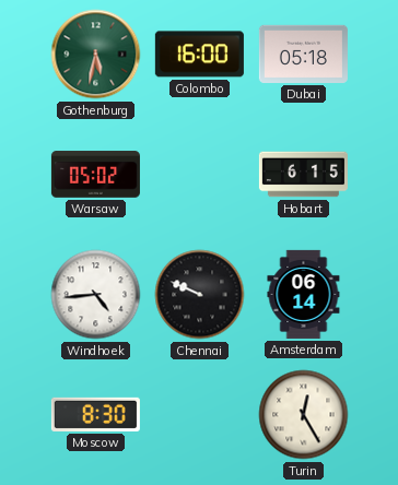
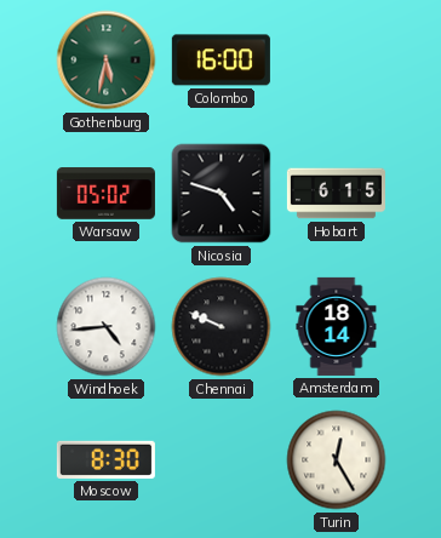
Dubai: 05:18 -> none
Nicosia: none -> 4:48
Amsterdam: 06:14 -> 18:14
